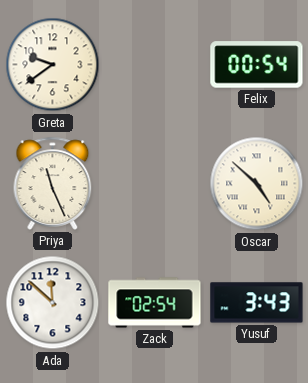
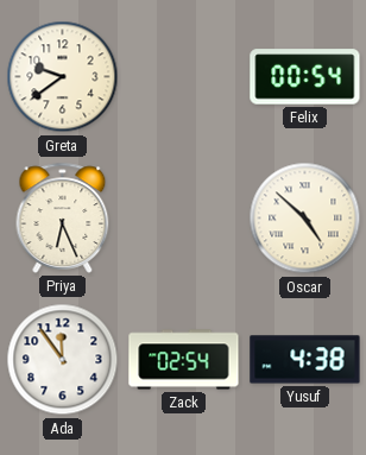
Priya: 11:26 -> 6:26
Ada: 11:52 -> 11:54
Yusuf: 3:43 -> 4:38
